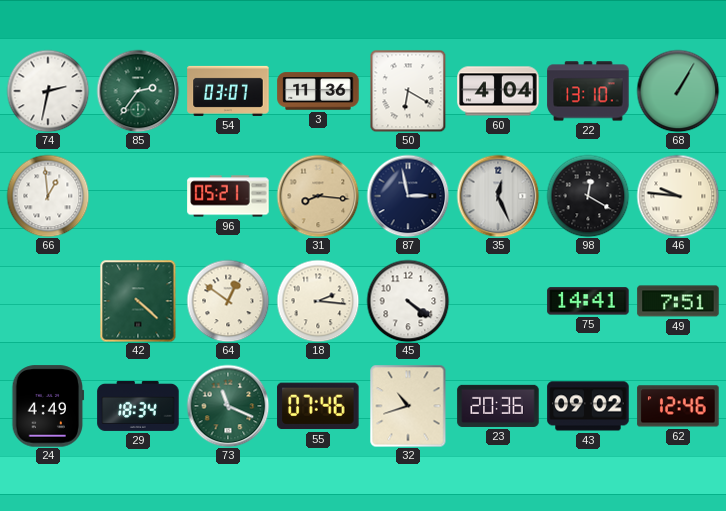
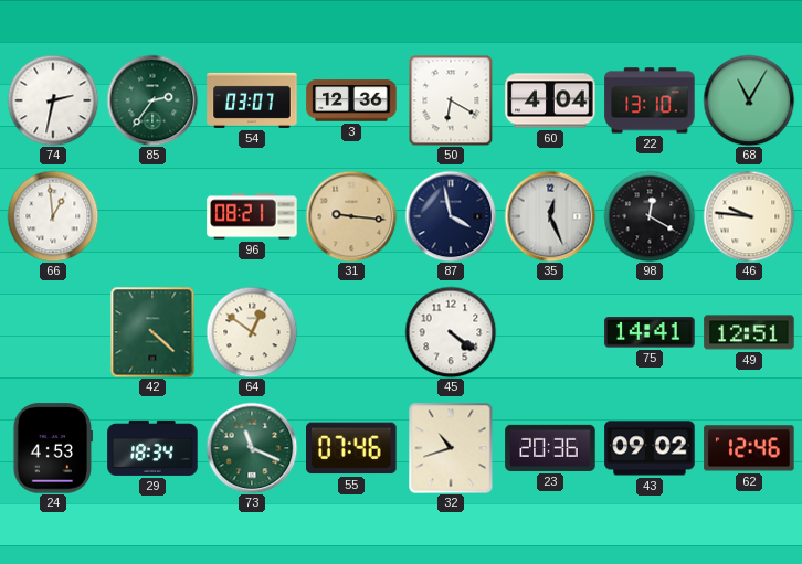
3: 11:36 -> 12:36
68: 1:05 -> 11:05
96: 05:21 -> 08:21
31: 8:16 -> 9:16
87: 2:58 -> 3:58
18: 2:16 -> none
49: 7:51 -> 12:51
24: 4:49 -> 4:53
